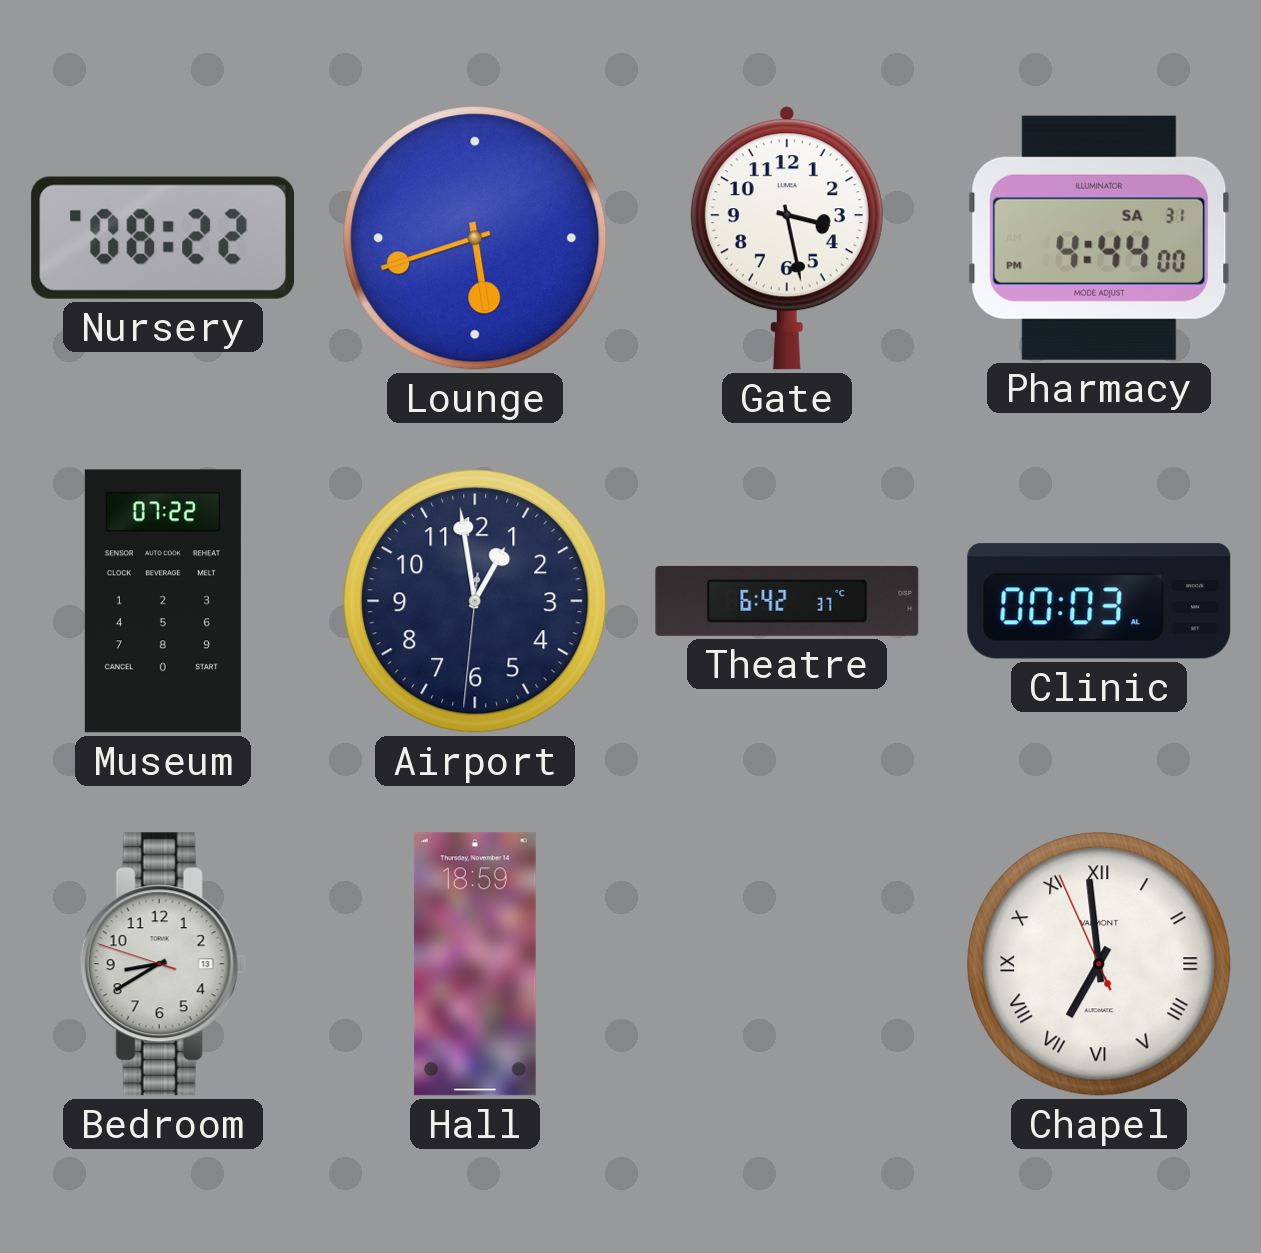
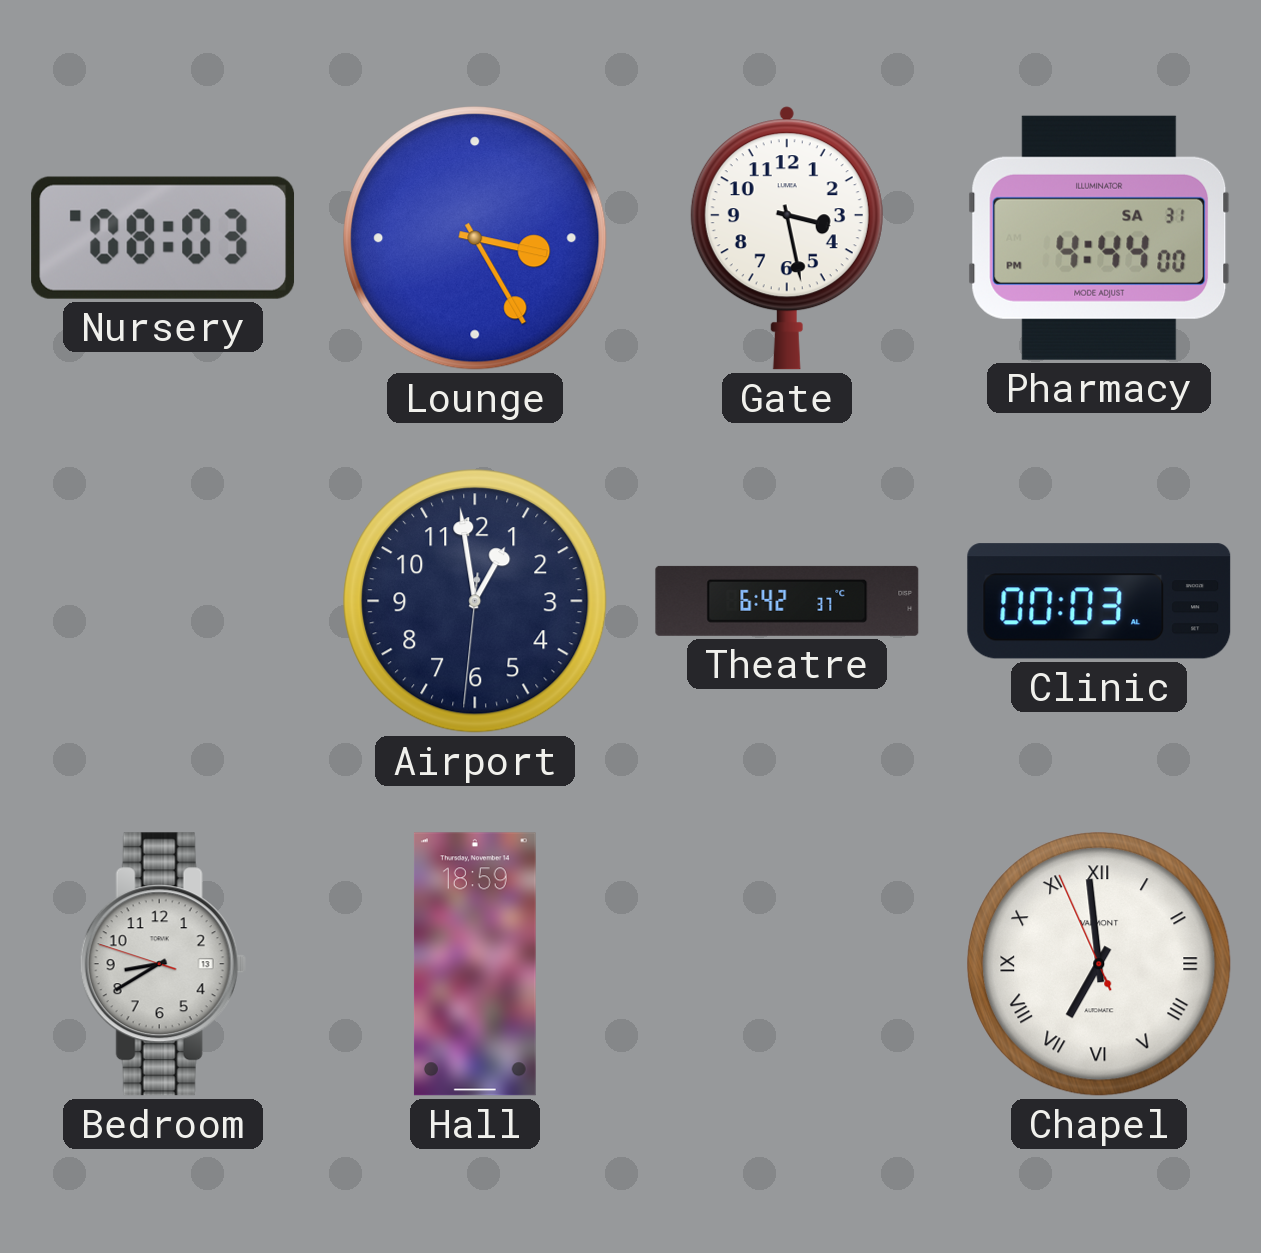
Nursery: 08:22 -> 08:03
Lounge: 5:42 -> 3:25
Museum: 07:22 -> none
